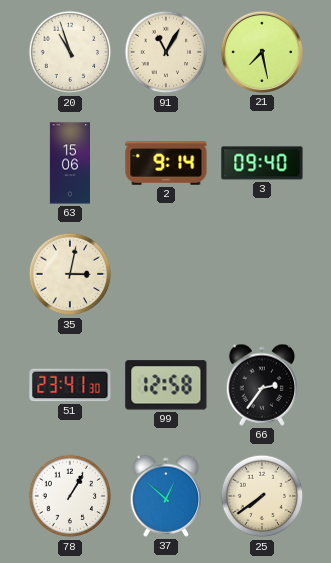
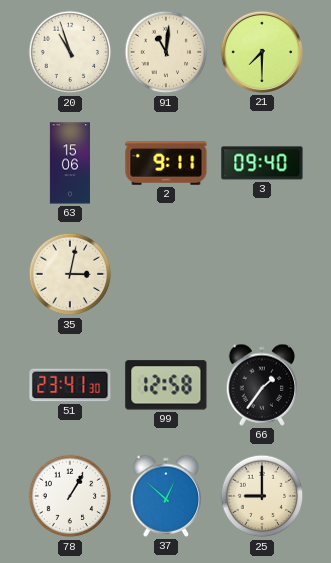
91: 11:05 -> 11:01
21: 7:28 -> 7:30
2: 9:14 -> 9:11
66: 2:36 -> 1:36
25: 7:39 -> 9:00
